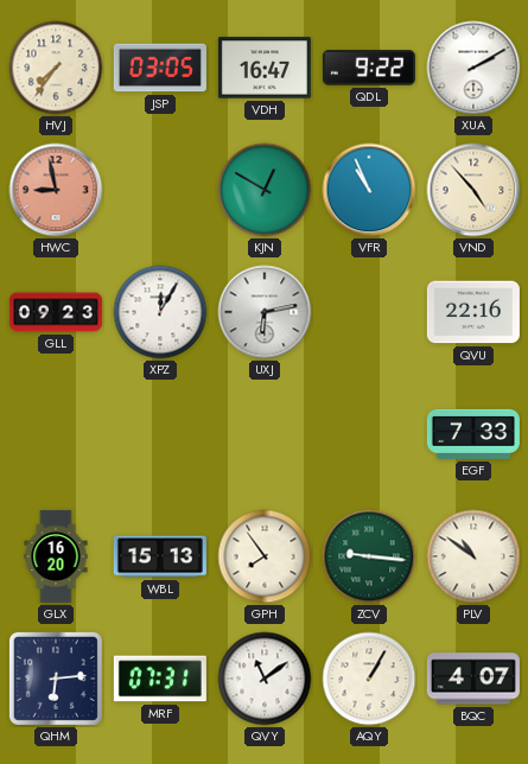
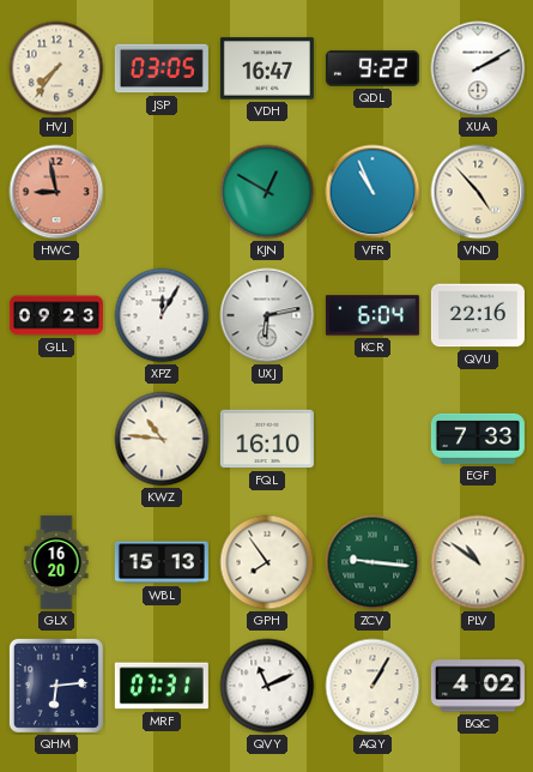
KCR: none -> 6:04
KWZ: none -> 10:46
FQL: none -> 16:10
QVY: 11:09 -> 11:11
BQC: 4:07 -> 4:02
